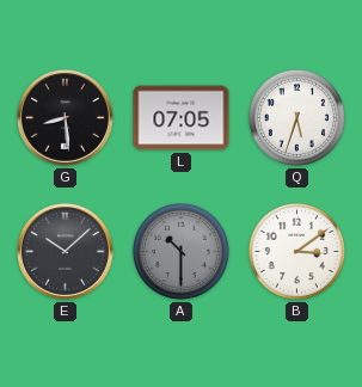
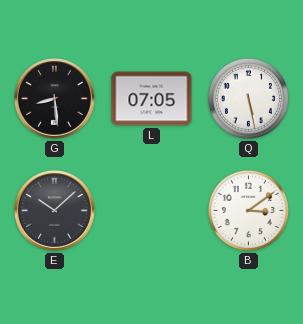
Q: 5:33 -> 5:28
A: 10:30 -> none
